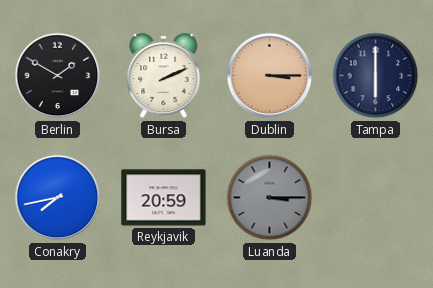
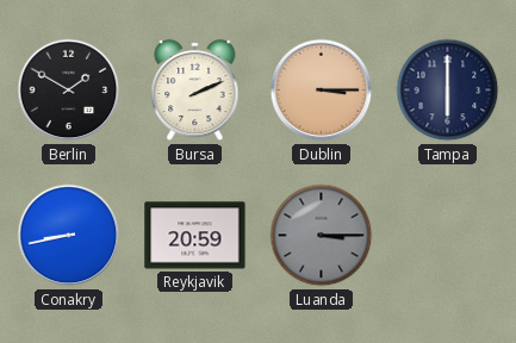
Conakry: 7:43 -> 8:43
